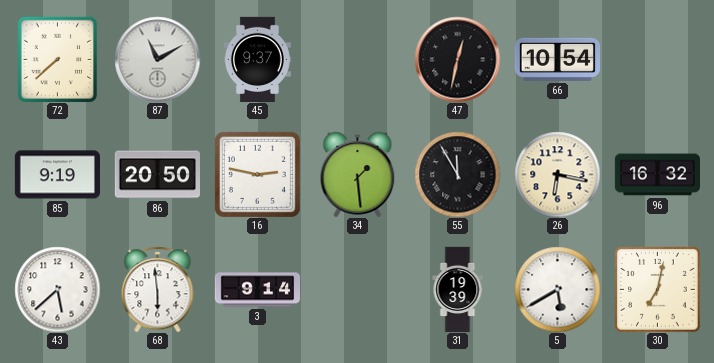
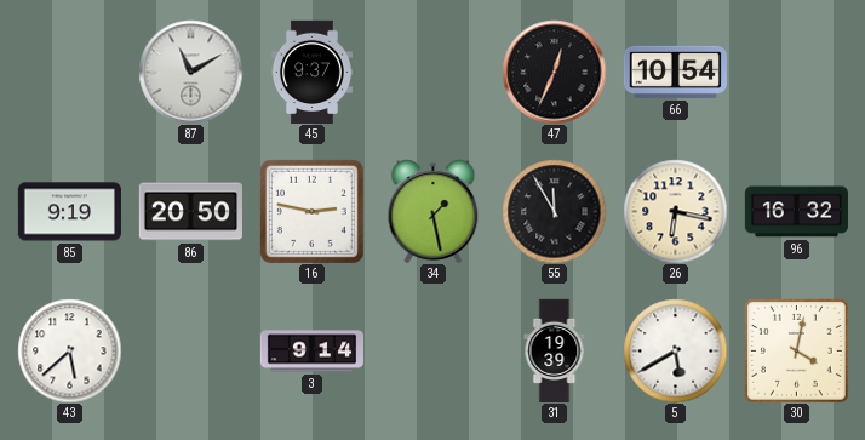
72: 7:38 -> none
47: 12:32 -> 12:34
34: 1:29 -> 1:28
68: 5:59 -> none
30: 7:02 -> 4:02
